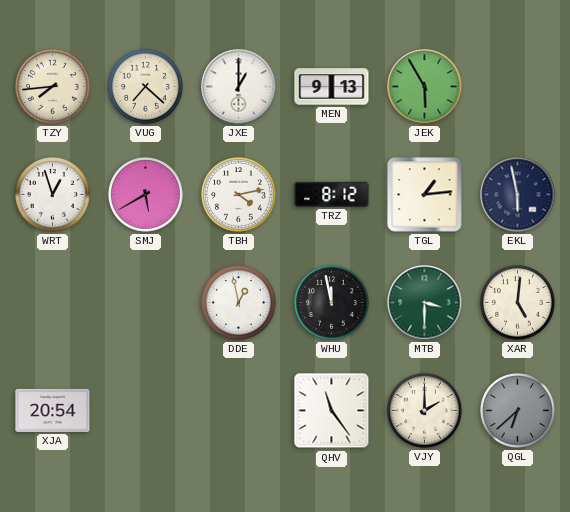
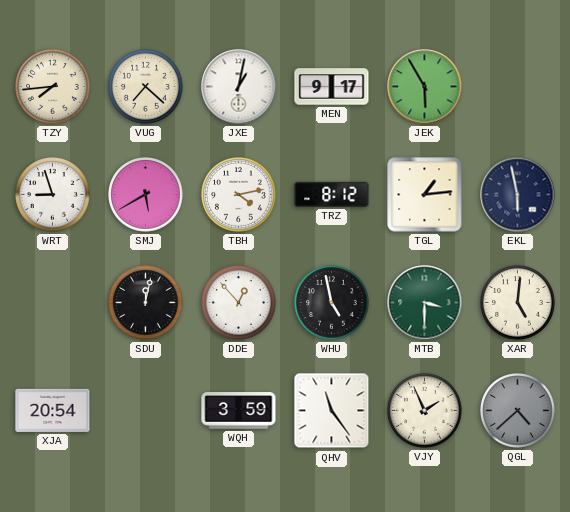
JXE: 1:00 -> 1:02
MEN: 9:13 -> 9:17
WRT: 12:57 -> 8:57
SDU: none -> 12:02
DDE: 12:58 -> 12:53
WHU: 11:58 -> 4:58
WQH: none -> 3:59
VJY: 2:00 -> 1:56
QGL: 6:38 -> 4:38
